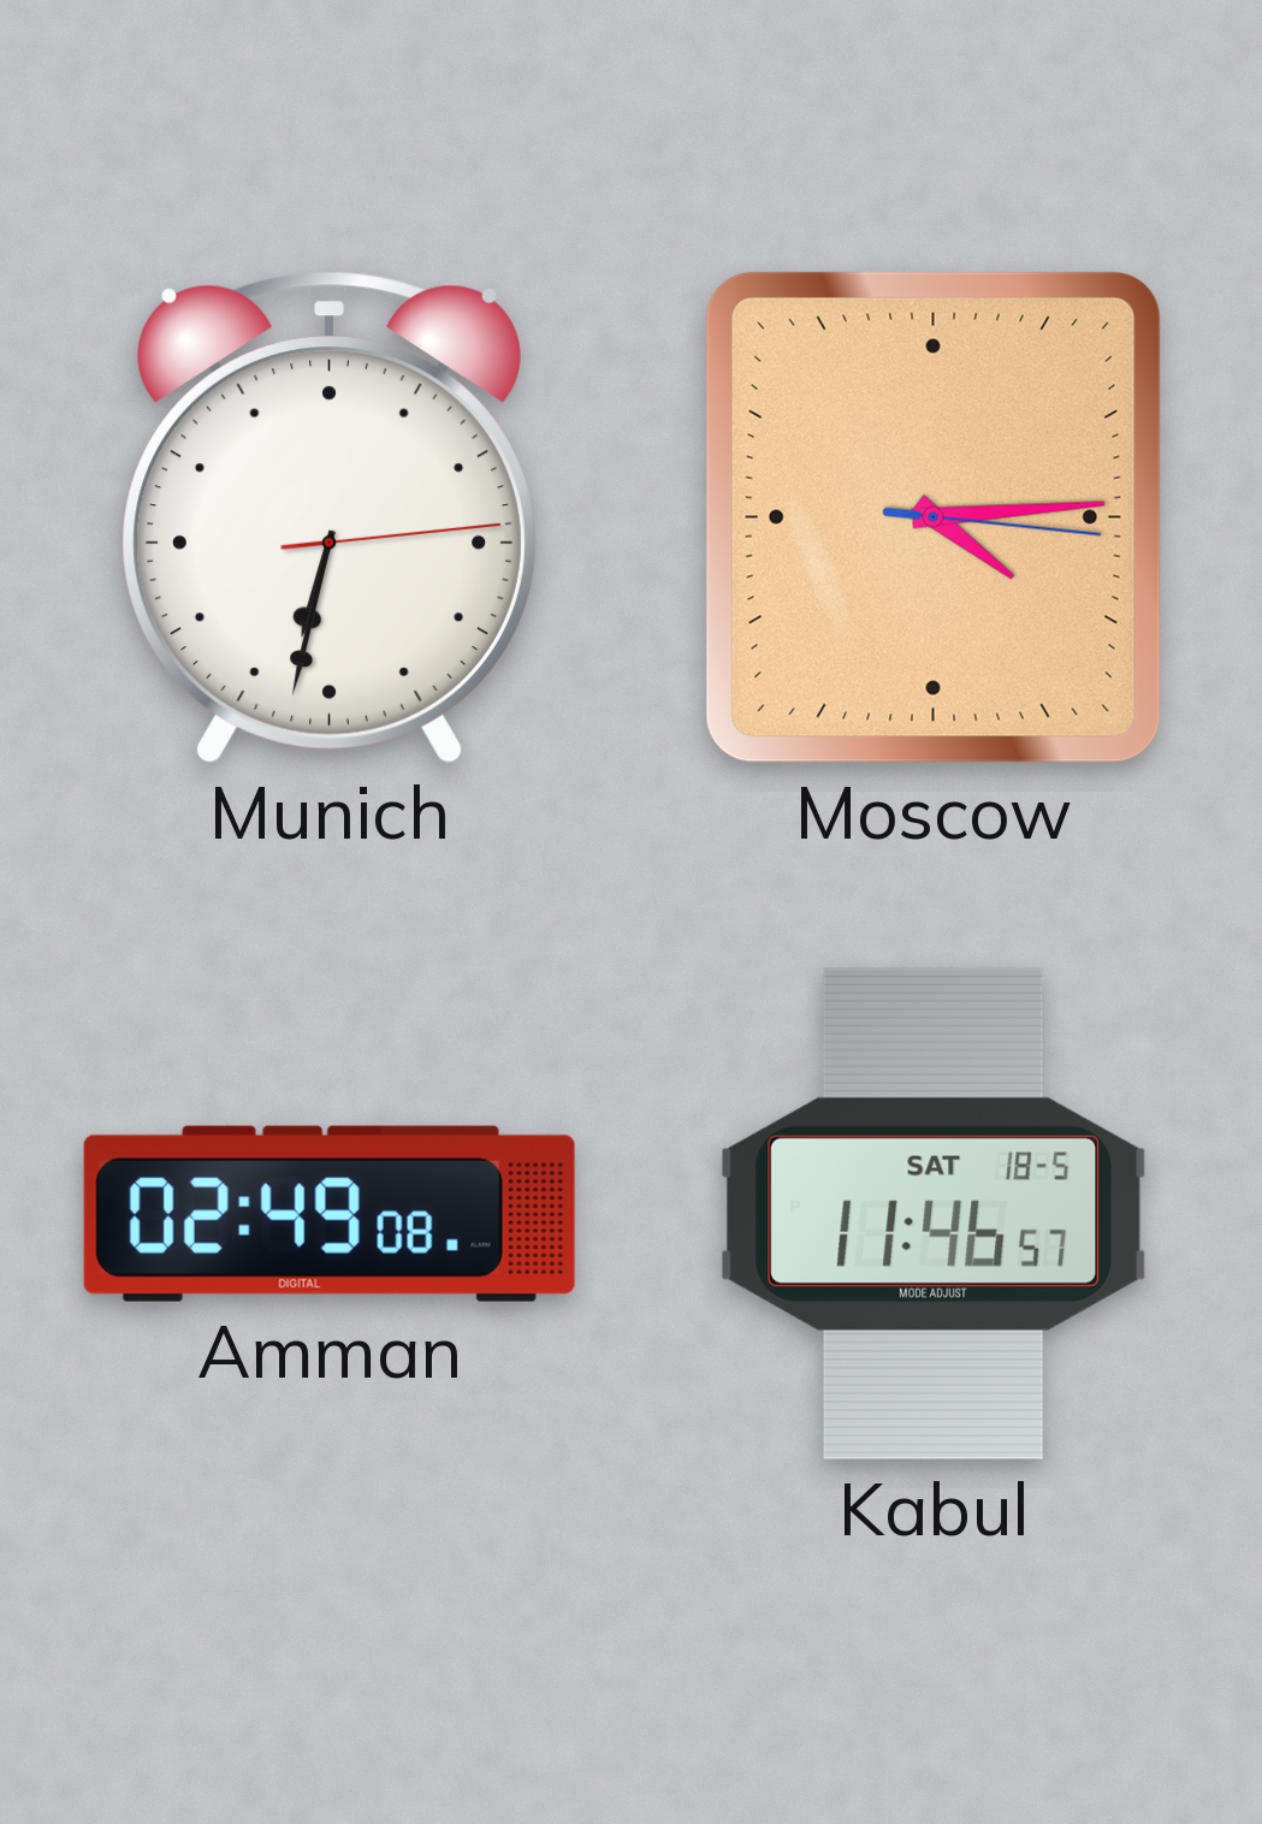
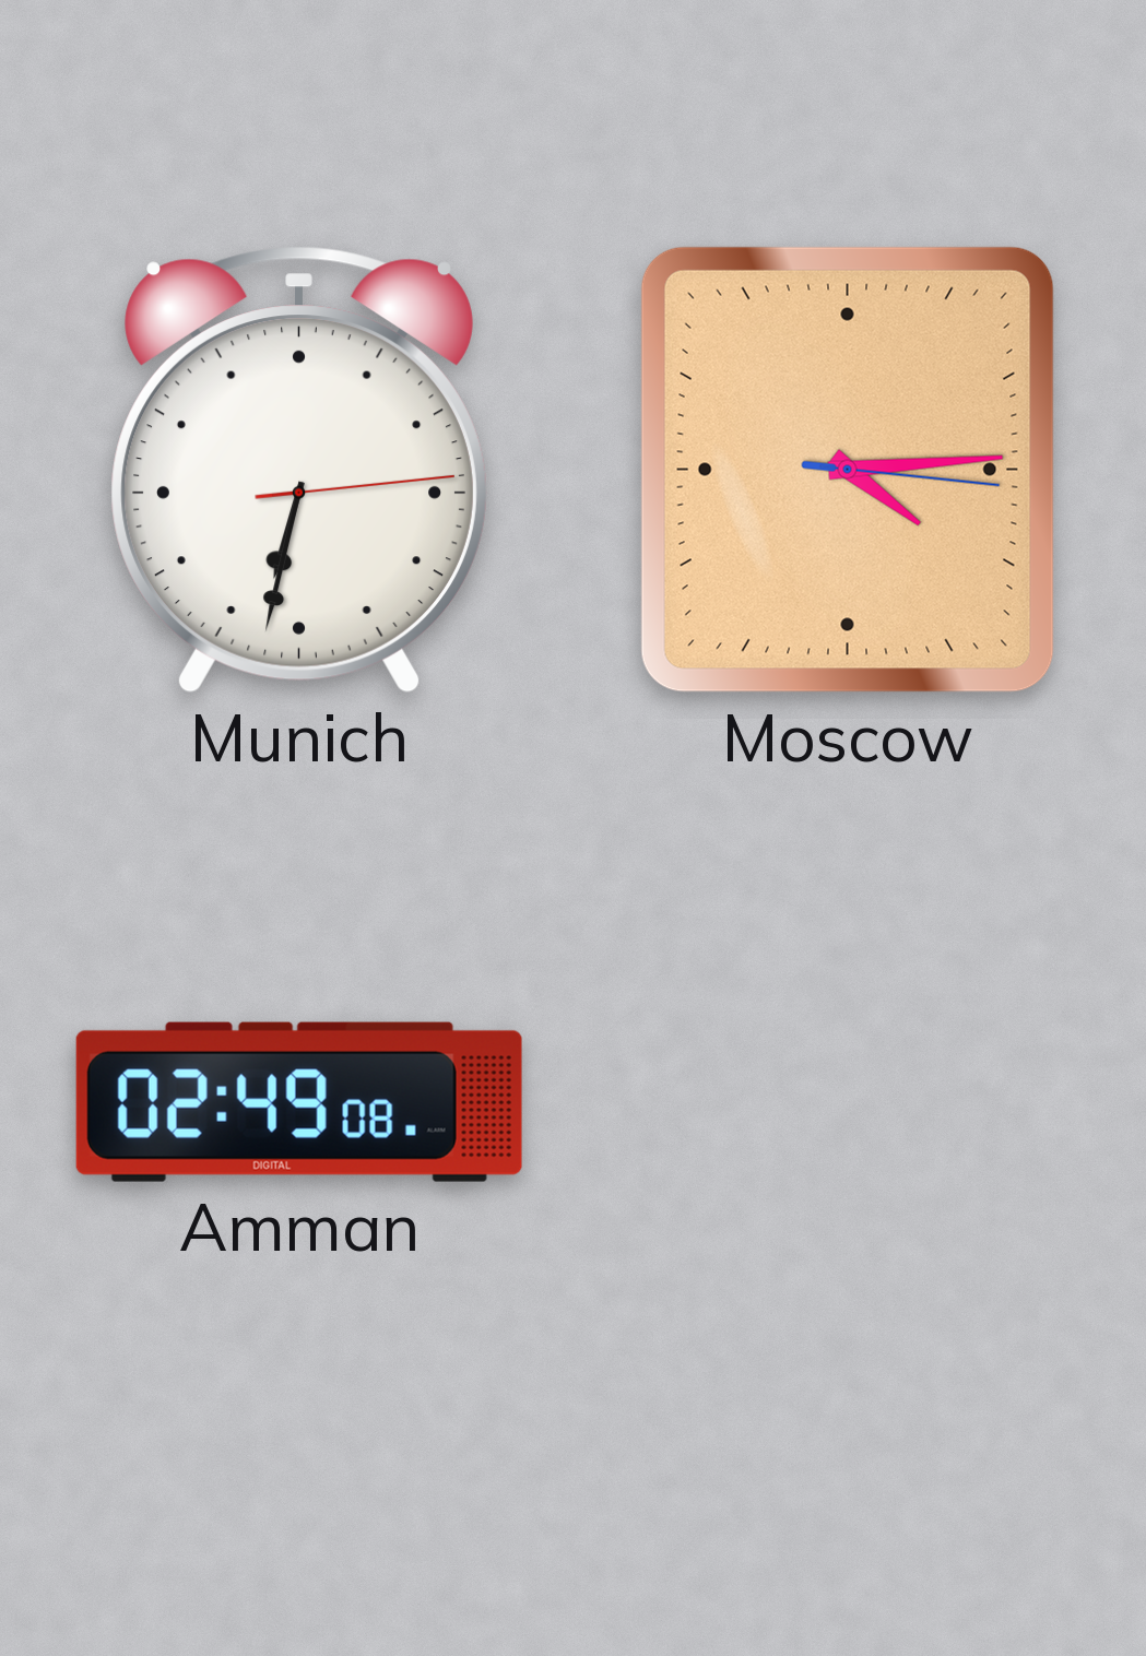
Kabul: 11:46 -> none
